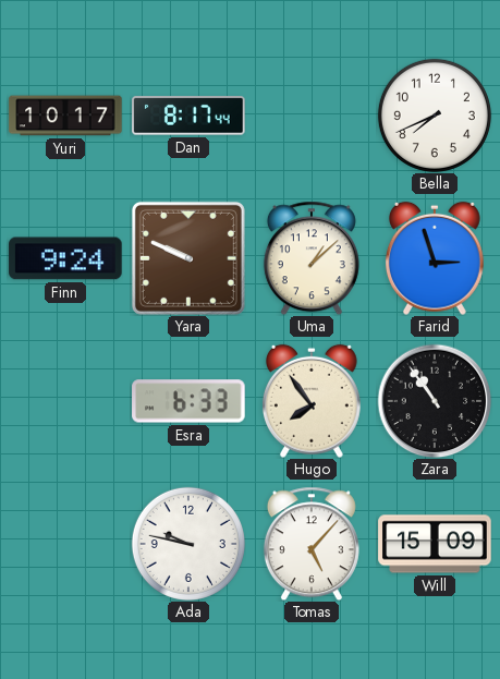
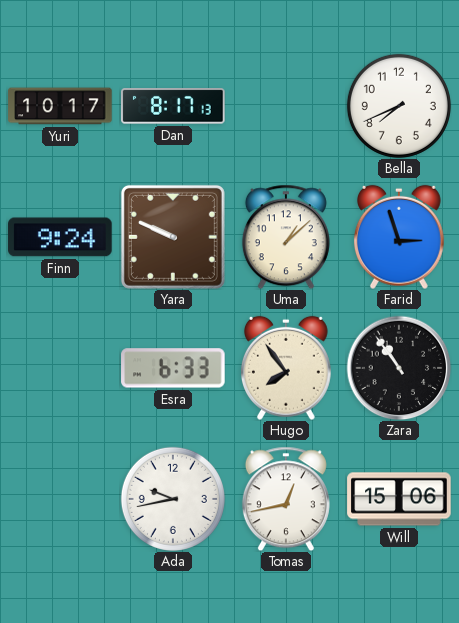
Dan: 8:17:44 -> 8:17:13
Ada: 9:47 -> 9:43
Tomas: 5:07 -> 12:43
Will: 15:09 -> 15:06
